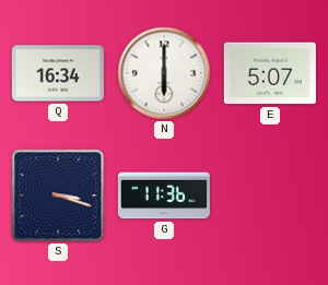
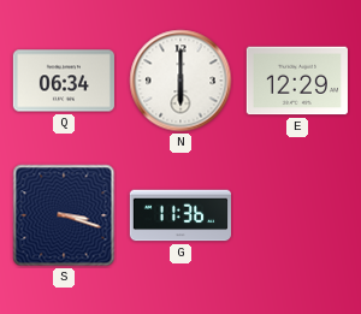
Q: 16:34 -> 06:34
E: 5:07 -> 12:29
